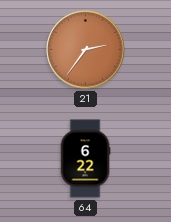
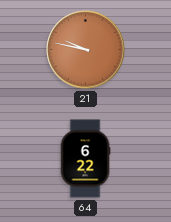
21: 2:36 -> 9:47
